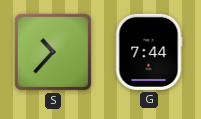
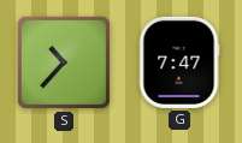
G: 7:44 -> 7:47
